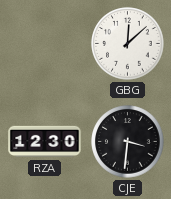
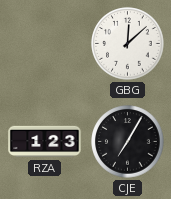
RZA: 12:30 -> 1:23
CJE: 3:31 -> 7:05
